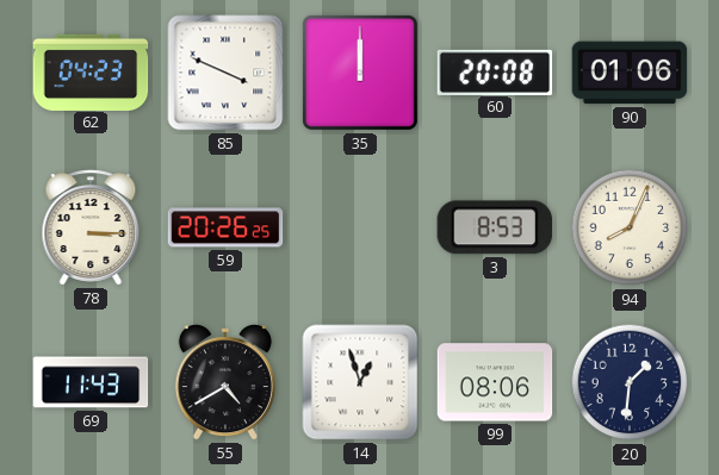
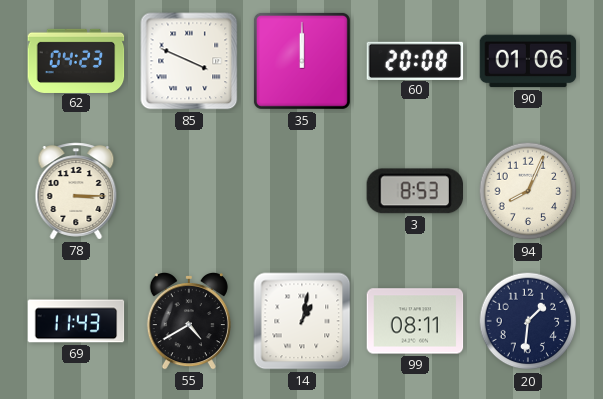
59: 20:26 -> none
14: 12:57 -> 1:02
99: 08:06 -> 08:11
